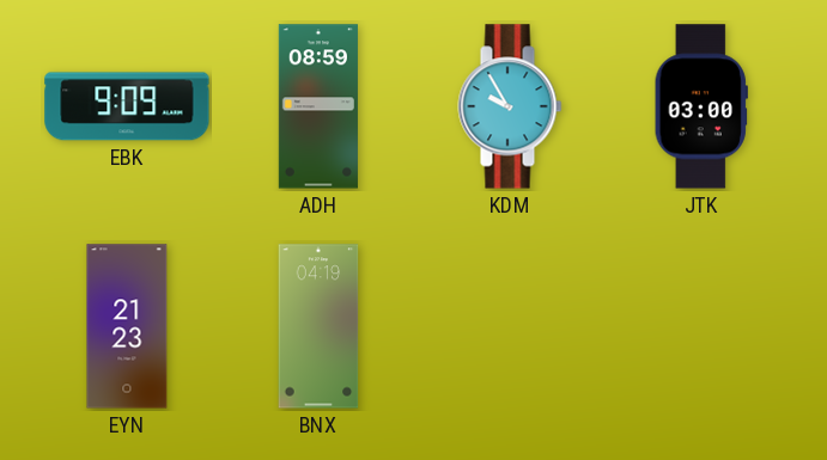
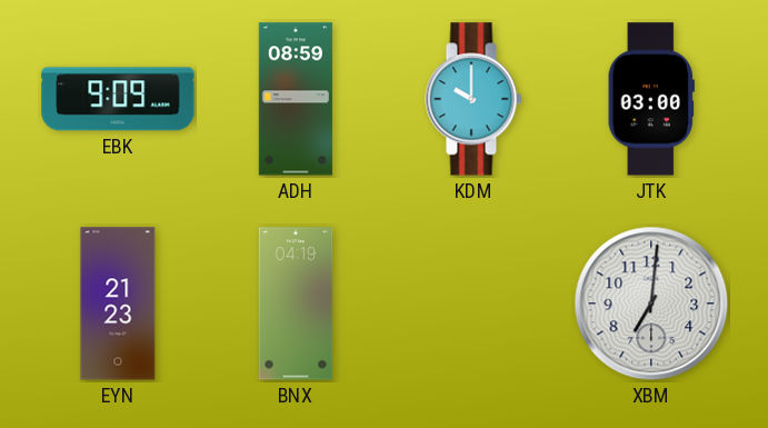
KDM: 9:55 -> 10:00
XBM: none -> 7:01
